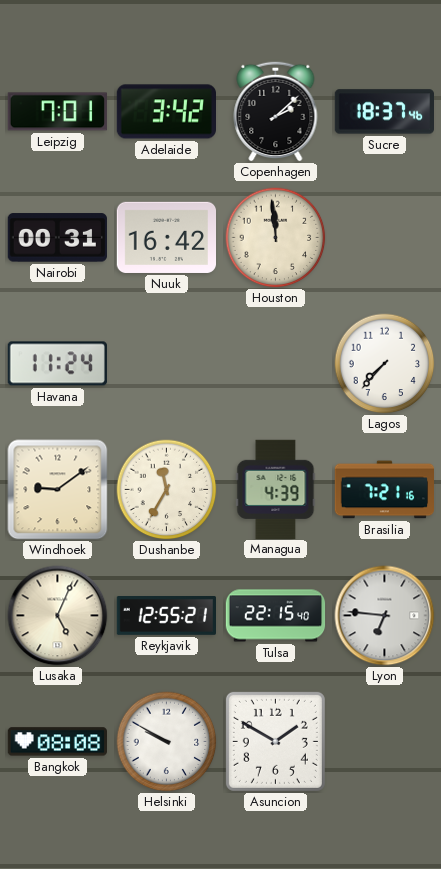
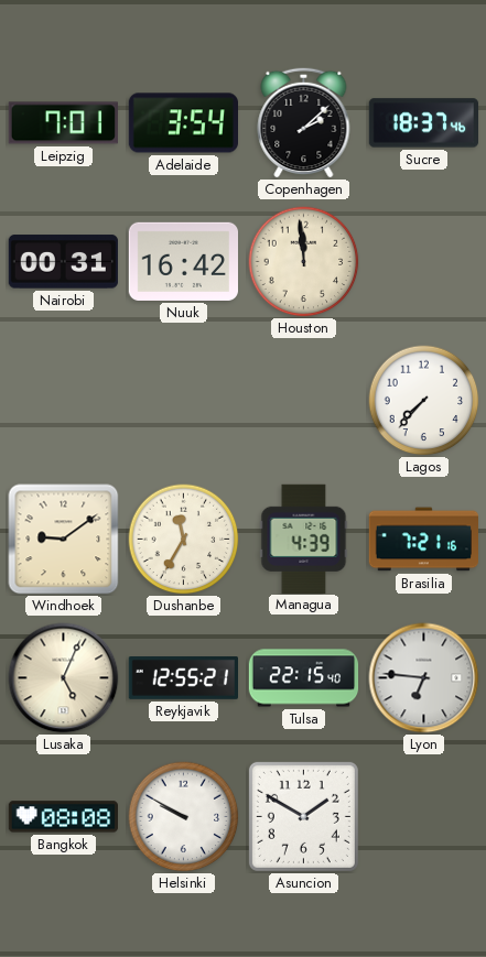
Adelaide: 3:42 -> 3:54
Havana: 11:24 -> none
